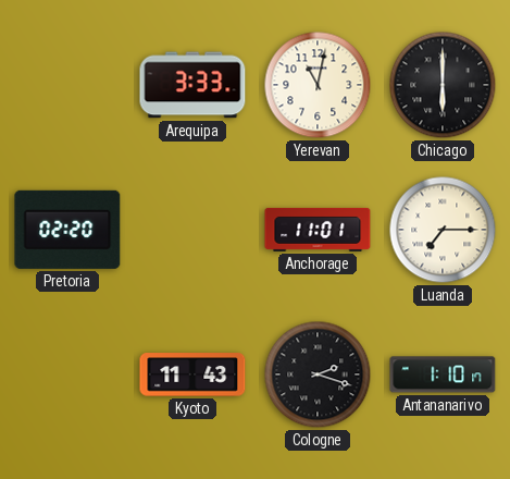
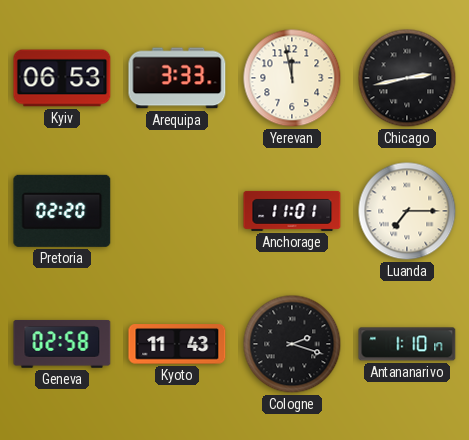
Kyiv: none -> 06:53
Yerevan: 11:02 -> 11:58
Chicago: 6:00 -> 2:43
Geneva: none -> 02:58
